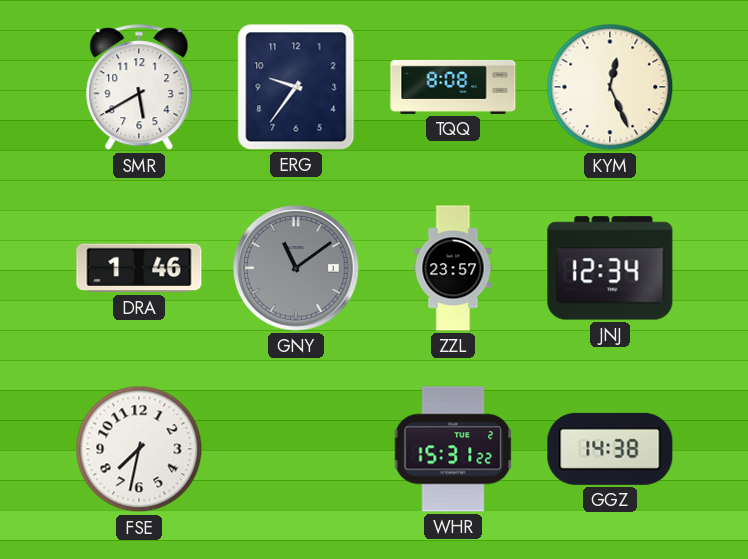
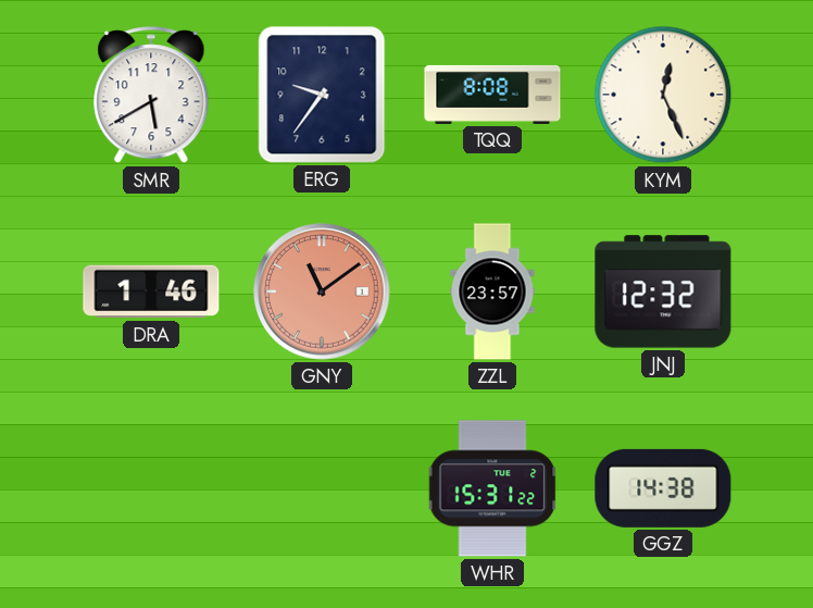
GNY dial: grey -> salmon
JNJ: 12:34 -> 12:32
FSE: 7:32 -> none
